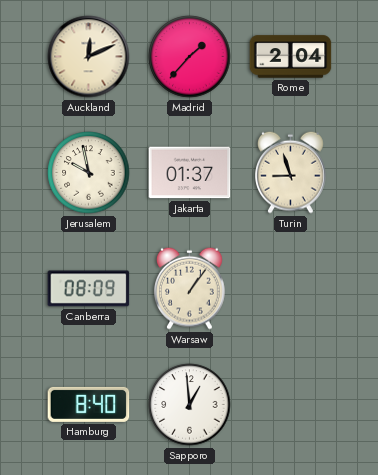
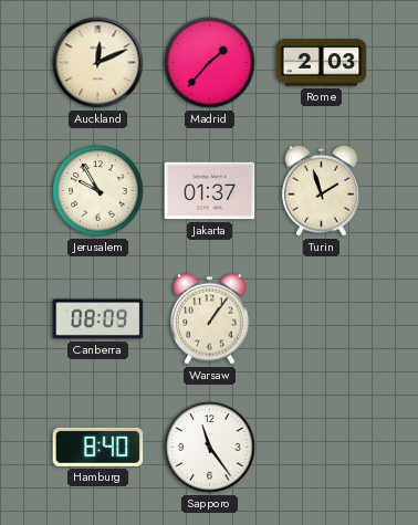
Rome: 2:04 -> 2:03
Jerusalem: 9:58 -> 9:55
Turin: 8:57 -> 1:57
Sapporo: 12:59 -> 11:24
